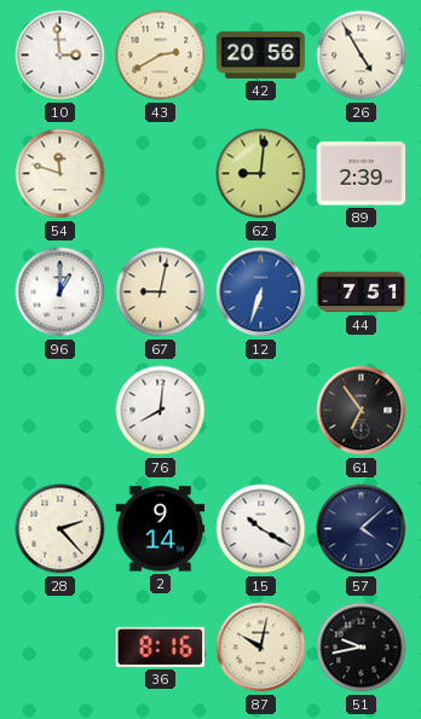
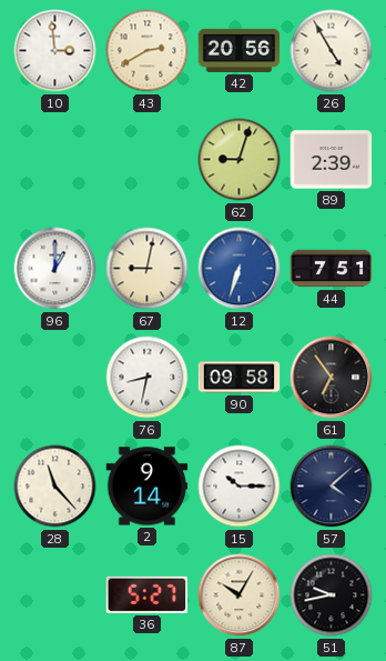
54: 11:48 -> none
62: 9:01 -> 9:03
76: 8:01 -> 8:32
90: none -> 09:58
28: 2:23 -> 11:23
15: 10:20 -> 10:15
36: 8:16 -> 5:27
87: 10:02 -> 10:05
